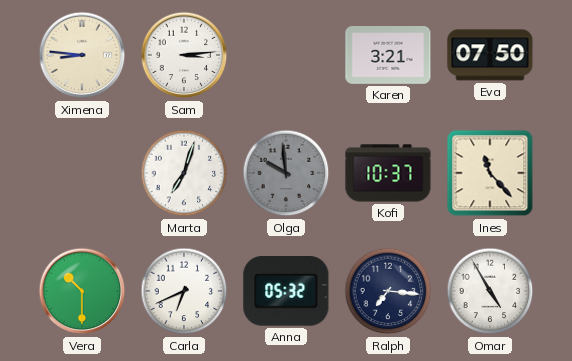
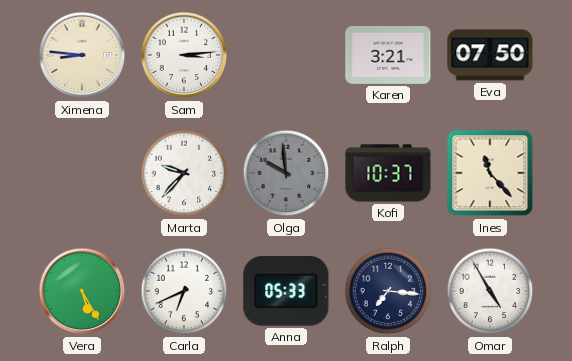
Marta: 7:03 -> 9:37
Vera: 10:30 -> 5:25
Anna: 05:32 -> 05:33
